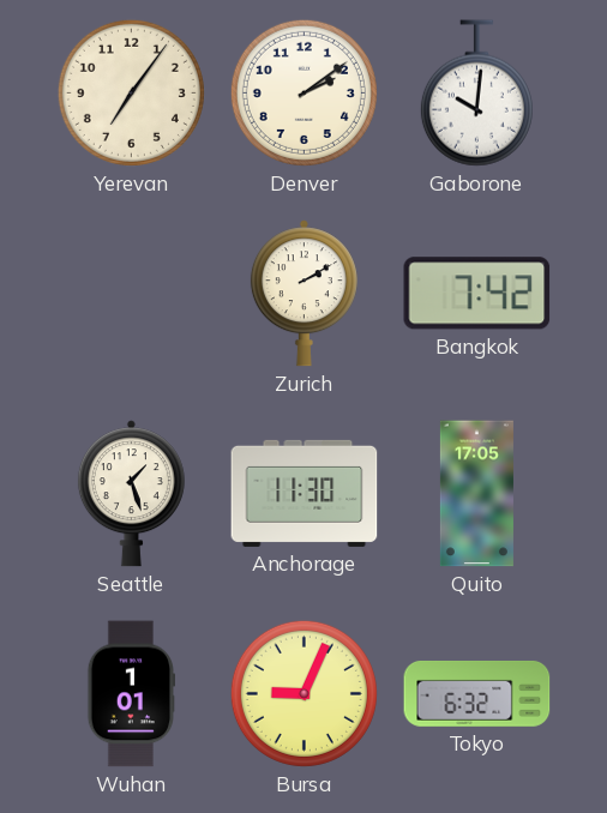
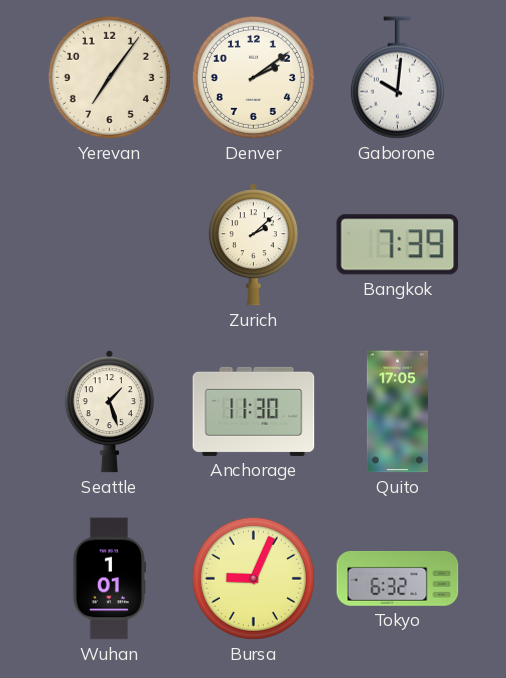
Zurich: 2:10 -> 2:08
Bangkok: 7:42 -> 7:39
